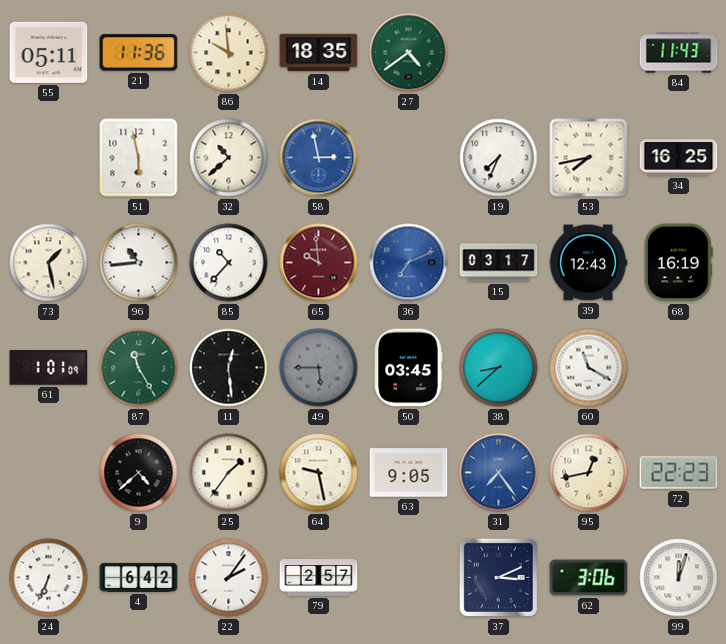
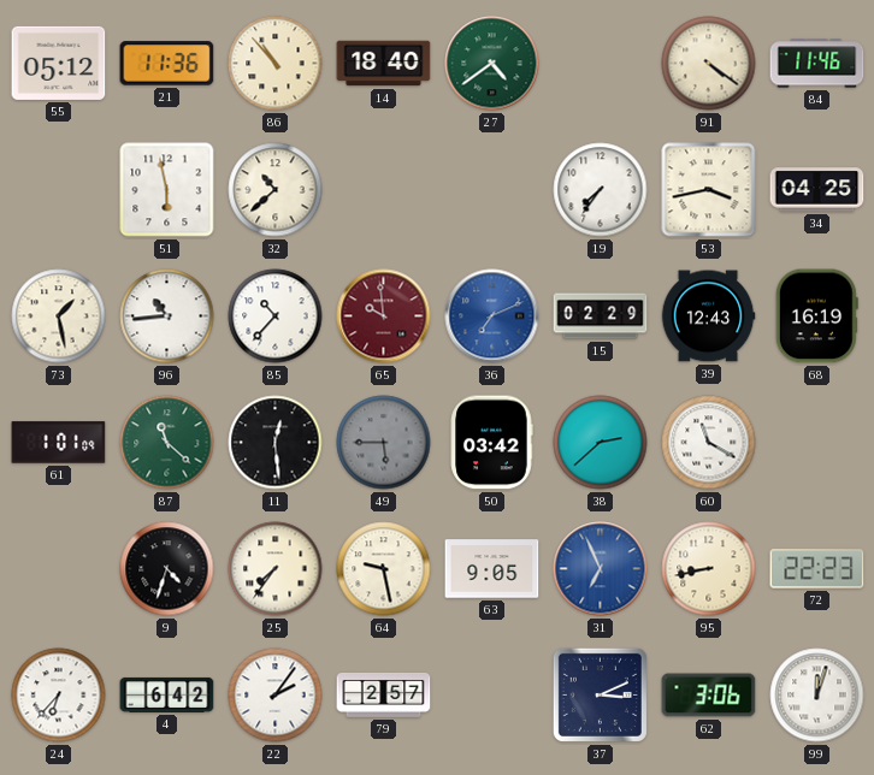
55: 05:11 -> 05:12
86: 9:59 -> 10:53
14: 18:35 -> 18:40
91: none -> 4:21
84: 11:43 -> 11:46
58: 2:58 -> none
19: 7:34 -> 7:36
53: 7:43 -> 3:43
34: 16:25 -> 04:25
15: 03:17 -> 02:29
87: 11:25 -> 11:22
50: 03:45 -> 03:42
38: 8:38 -> 2:38
9: 4:38 -> 4:33
25: 1:36 -> 7:36
31: 7:24 -> 6:56
95: 12:43 -> 8:43
24: 6:34 -> 6:37
